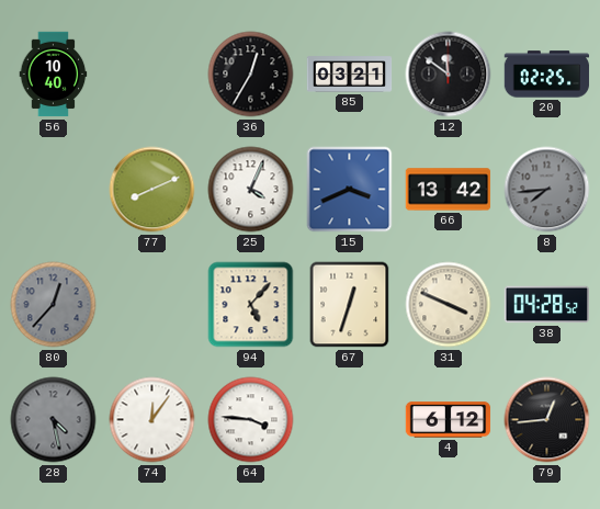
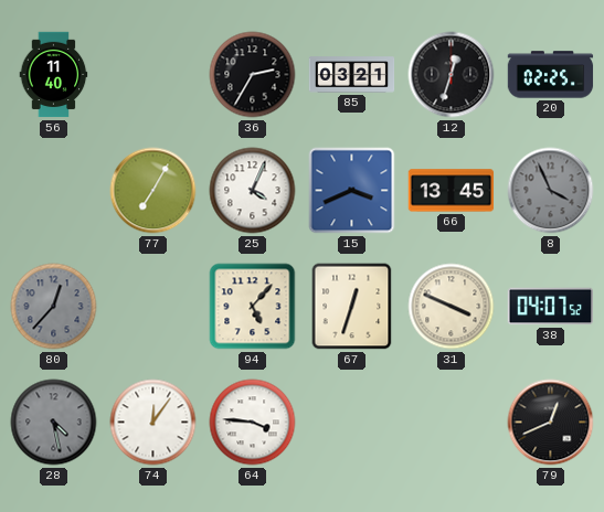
56: 10:40 -> 11:40
36: 12:35 -> 2:35
12: 11:51 -> 12:33
77: 8:11 -> 7:05
66: 13:42 -> 13:45
8: 7:44 -> 3:56
38: 04:28 -> 04:07
4: 6:12 -> none
79: 12:44 -> 12:41
